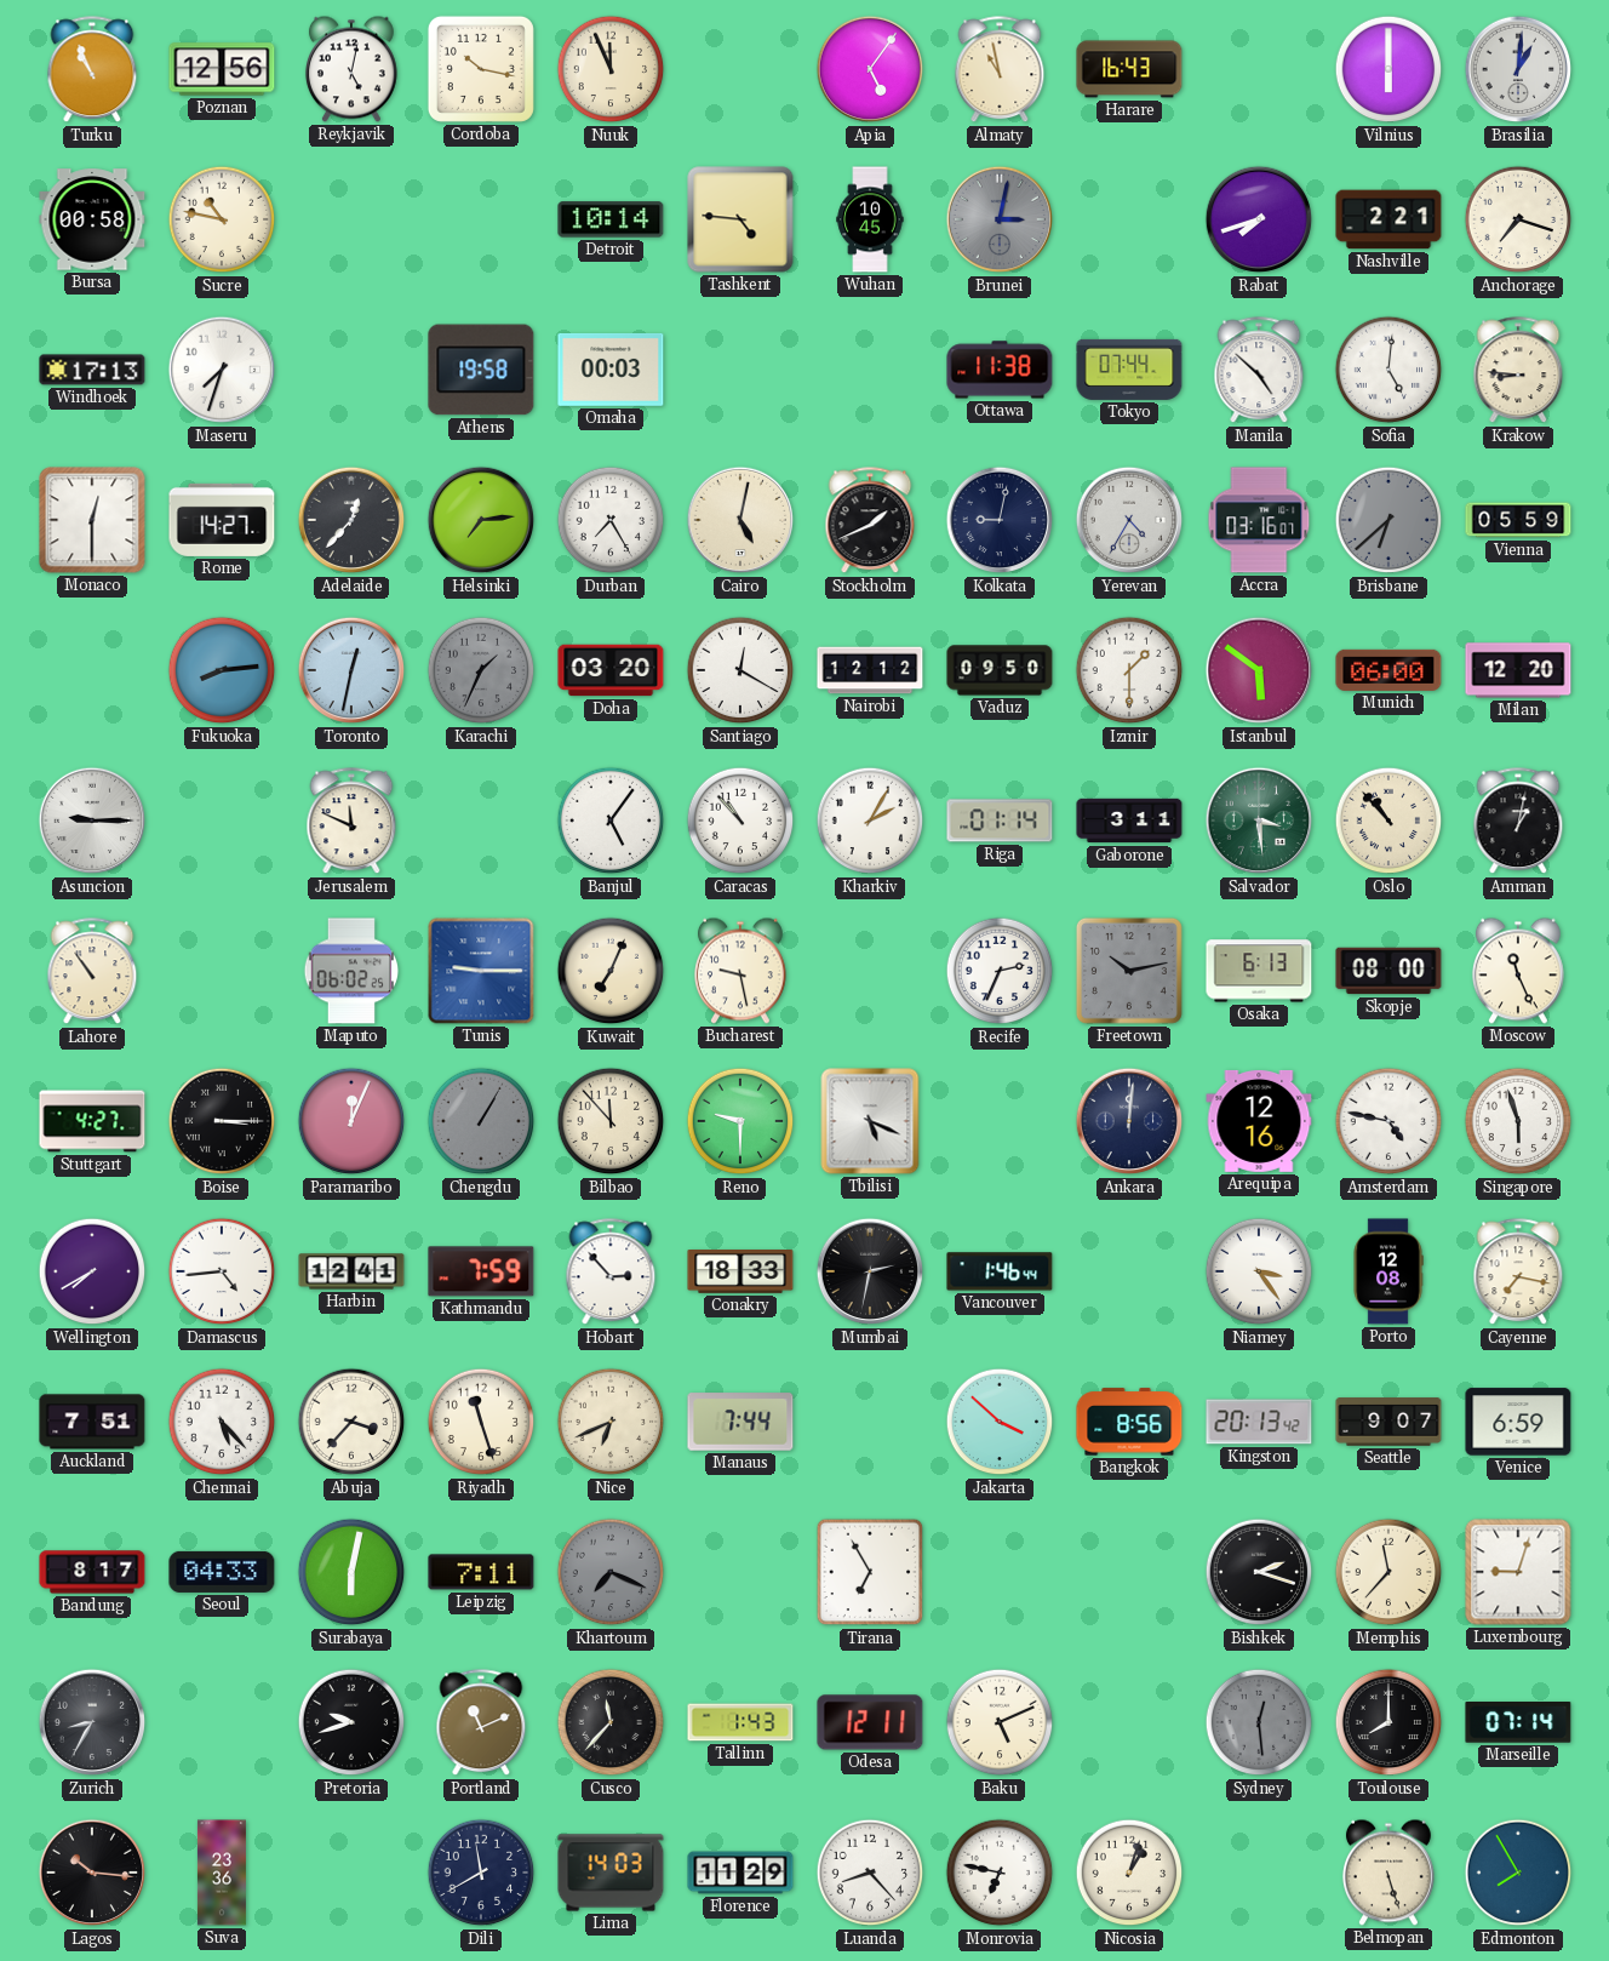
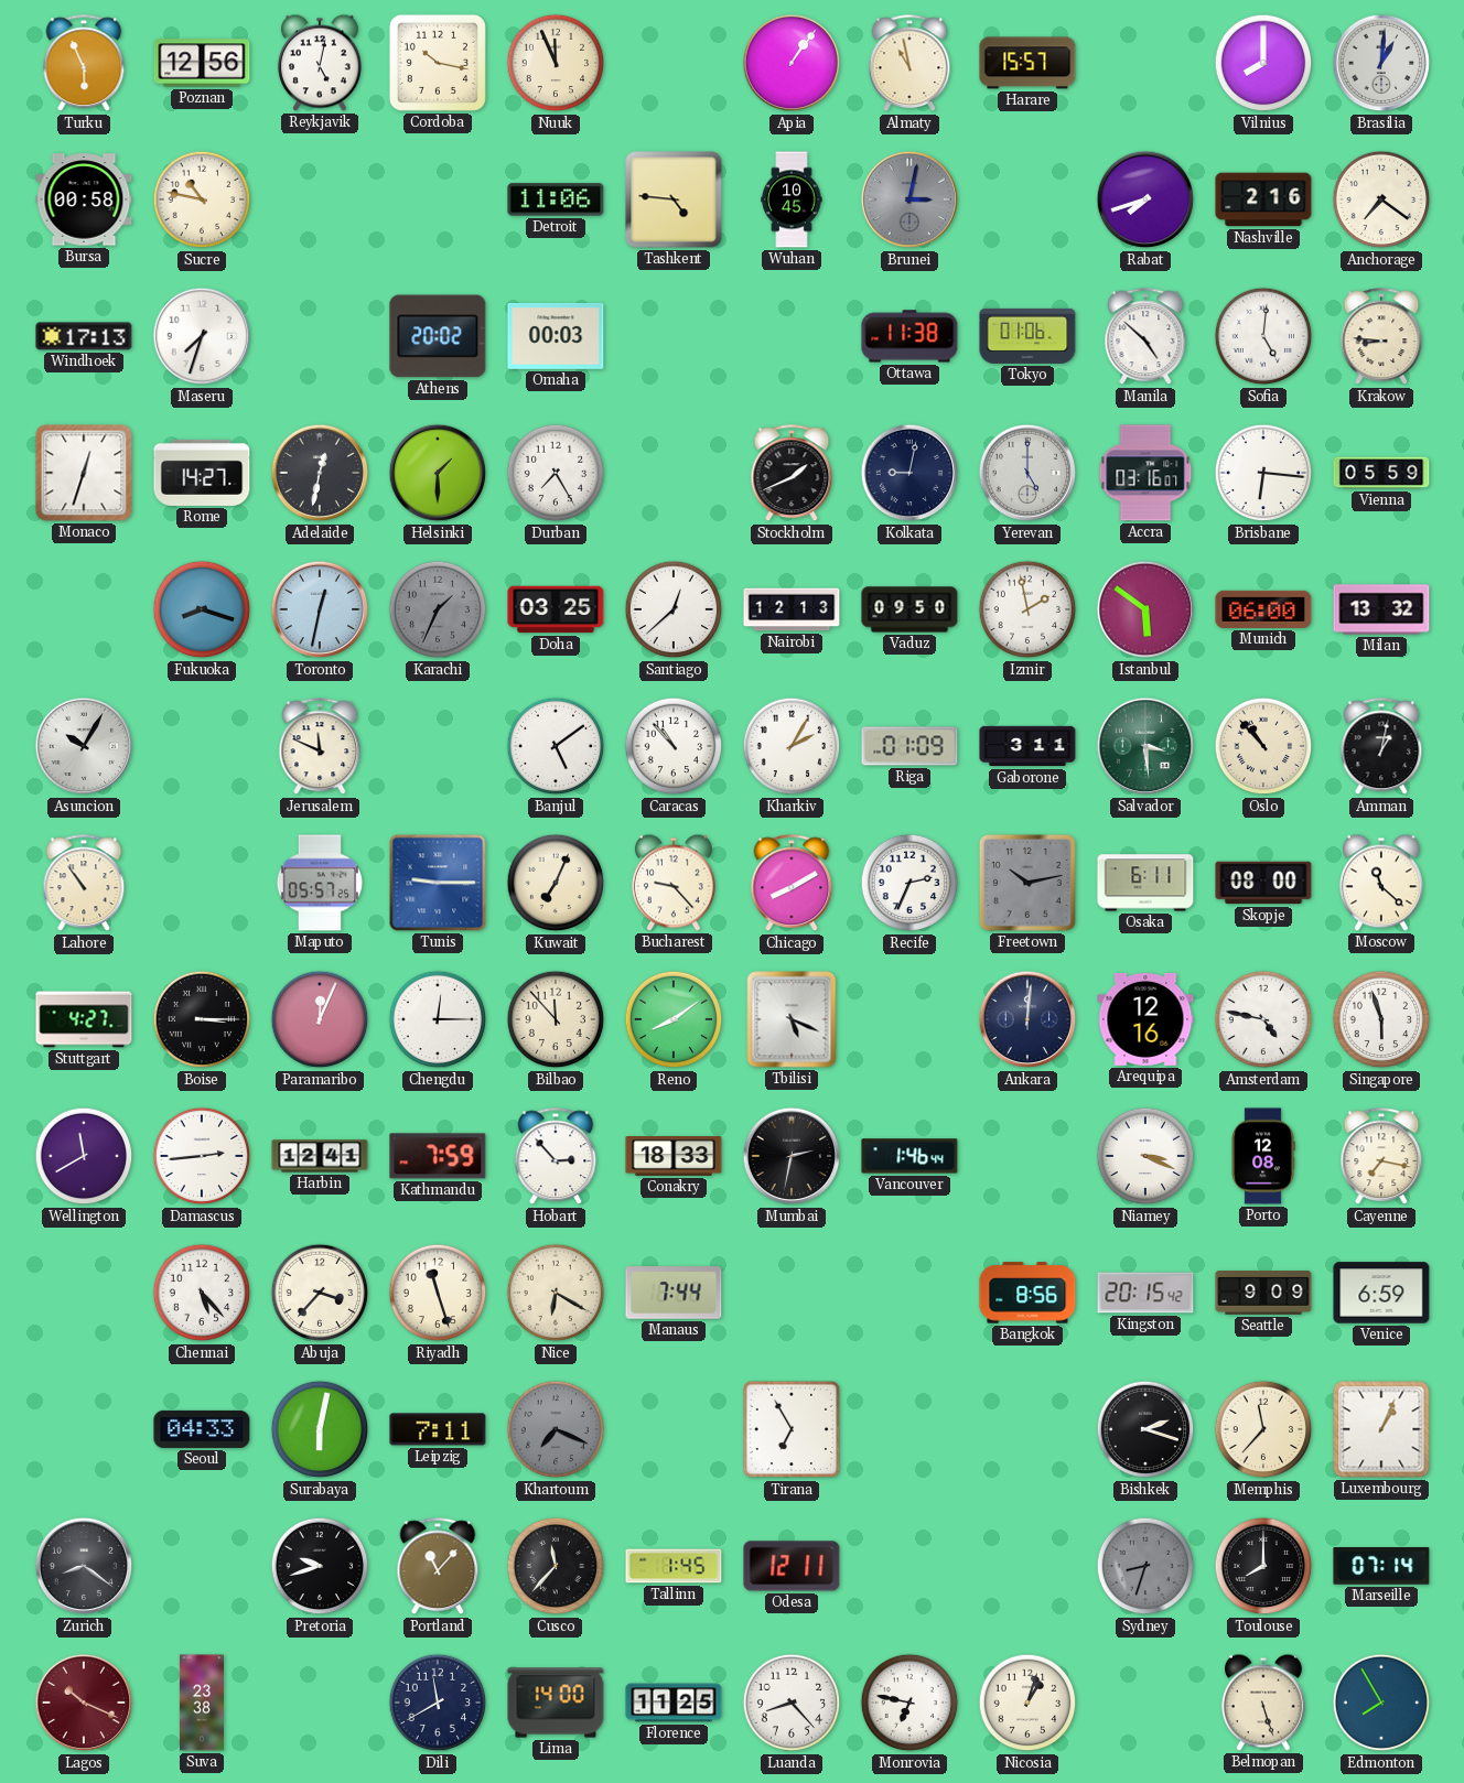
Turku: 10:56 -> 5:56
Apia: 5:06 -> 1:06
Harare: 16:43 -> 15:57
Vilnius: 6:00 -> 8:00
Detroit: 10:14 -> 11:06
Nashville: 2:21 -> 2:16
Anchorage: 7:18 -> 7:21
Athens: 19:58 -> 20:02
Tokyo: 07:44 -> 01:06
Monaco: 12:30 -> 12:33
Adelaide: 12:37 -> 12:32
Helsinki: 7:14 -> 1:30
Cairo: 5:02 -> none
Yerevan: 4:35 -> 5:00
Brisbane: 6:38 -> 6:16
Brisbane dial: grey -> white
Fukuoka: 8:14 -> 8:18
Doha: 03:20 -> 03:25
Santiago: 12:20 -> 12:38
Nairobi: 12:12 -> 12:13
Izmir: 1:30 -> 1:58
Milan: 12:20 -> 13:32
Asuncion: 9:15 -> 10:05
Banjul: 5:06 -> 5:09
Riga: 01:14 -> 01:09
Maputo: 06:02 -> 05:57
Bucharest: 9:28 -> 9:23
Chicago: none -> 8:10
Osaka: 6:13 -> 6:11
Moscow: 11:26 -> 11:22
Chengdu: 1:05 -> 12:15
Chengdu dial: grey -> white
Reno: 9:30 -> 8:09
Wellington: 7:40 -> 11:40
Damascus: 4:44 -> 2:44
Niamey: 3:24 -> 3:19
Auckland: 7:51 -> none
Nice: 6:41 -> 6:20
Jakarta: 3:52 -> none
Kingston: 20:13 -> 20:15
Seattle: 9:07 -> 9:09
Bandung: 8:17 -> none
Luxembourg: 9:03 -> 1:04
Zurich: 8:35 -> 8:21
Portland: 11:11 -> 11:07
Tallinn: 1:43 -> 1:45
Baku: 5:11 -> none
Sydney: 12:29 -> 8:33
Lagos: 10:16 -> 10:19
Lagos dial: black -> burgundy
Suva: 23:36 -> 23:38
Lima: 14:03 -> 14:00
Florence: 11:29 -> 11:25
